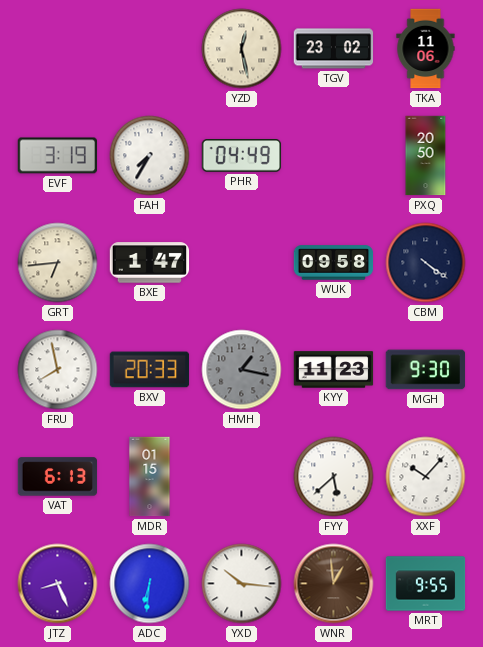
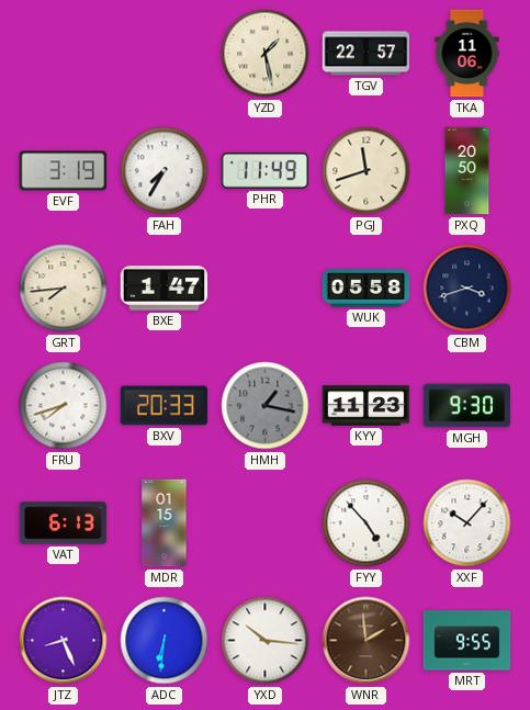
YZD: 12:28 -> 1:28
TGV: 23:02 -> 22:57
PHR: 04:49 -> 11:49
PGJ: none -> 11:42
GRT: 6:44 -> 7:44
WUK: 09:58 -> 05:58
CBM: 4:21 -> 3:42
FRU: 7:58 -> 7:42
FYY: 5:38 -> 4:53
WNR: 12:59 -> 1:59
